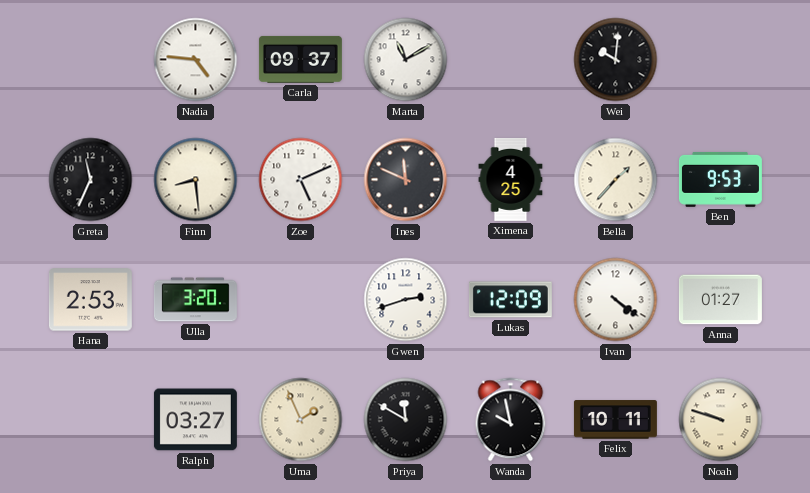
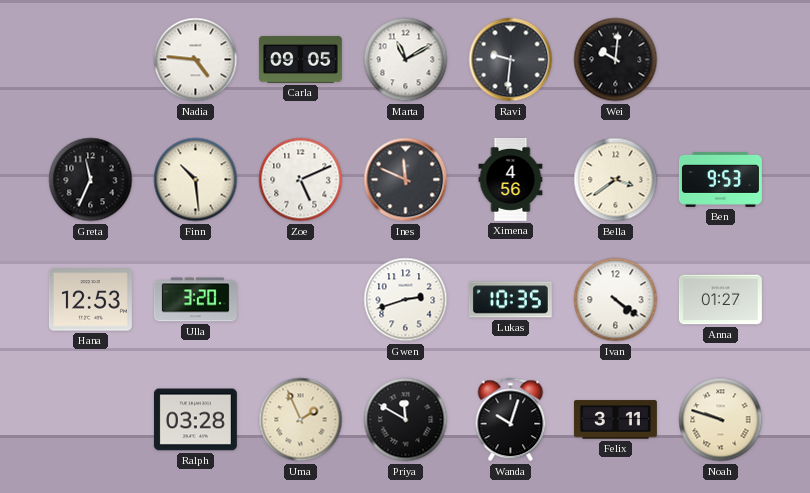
Carla: 09:37 -> 09:05
Ravi: none -> 9:31
Finn: 8:29 -> 10:29
Ximena: 4:25 -> 4:56
Bella: 1:37 -> 3:39
Hana: 2:53 -> 12:53
Lukas: 12:09 -> 10:35
Ralph: 03:27 -> 03:28
Wanda: 9:58 -> 10:03
Felix: 10:11 -> 3:11
